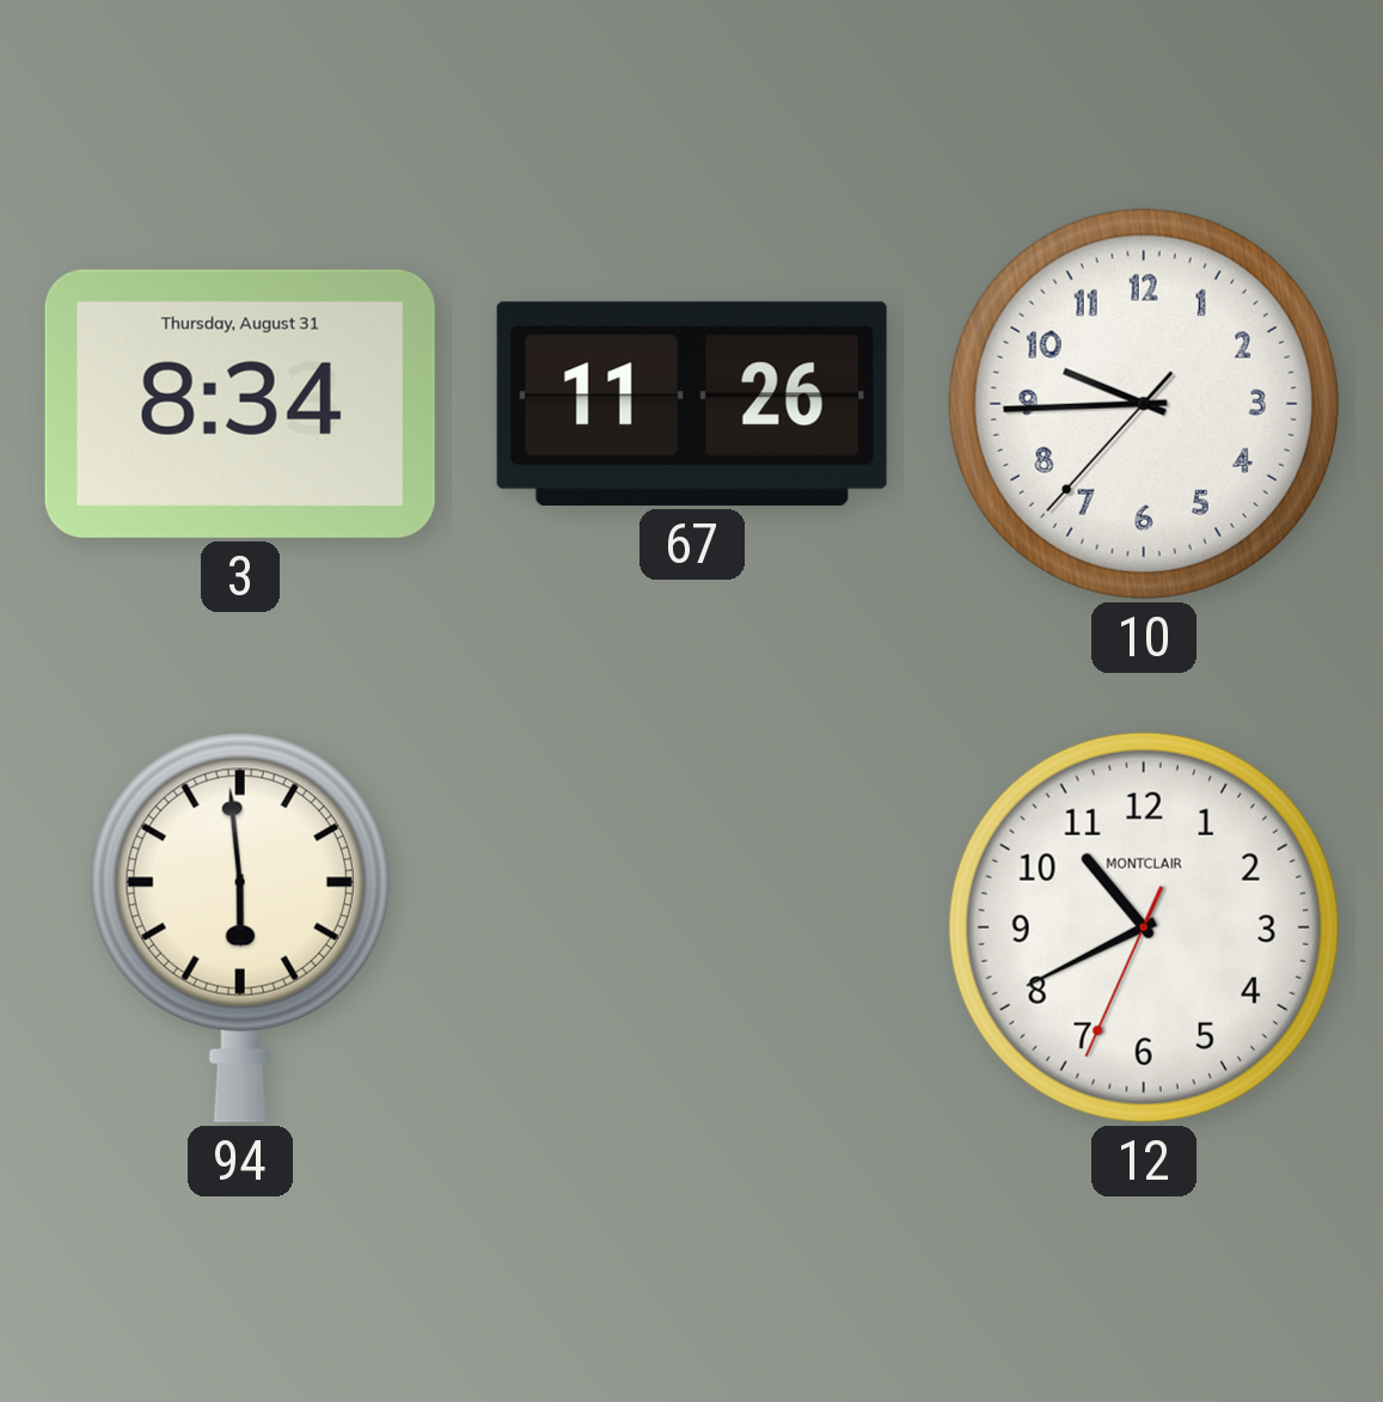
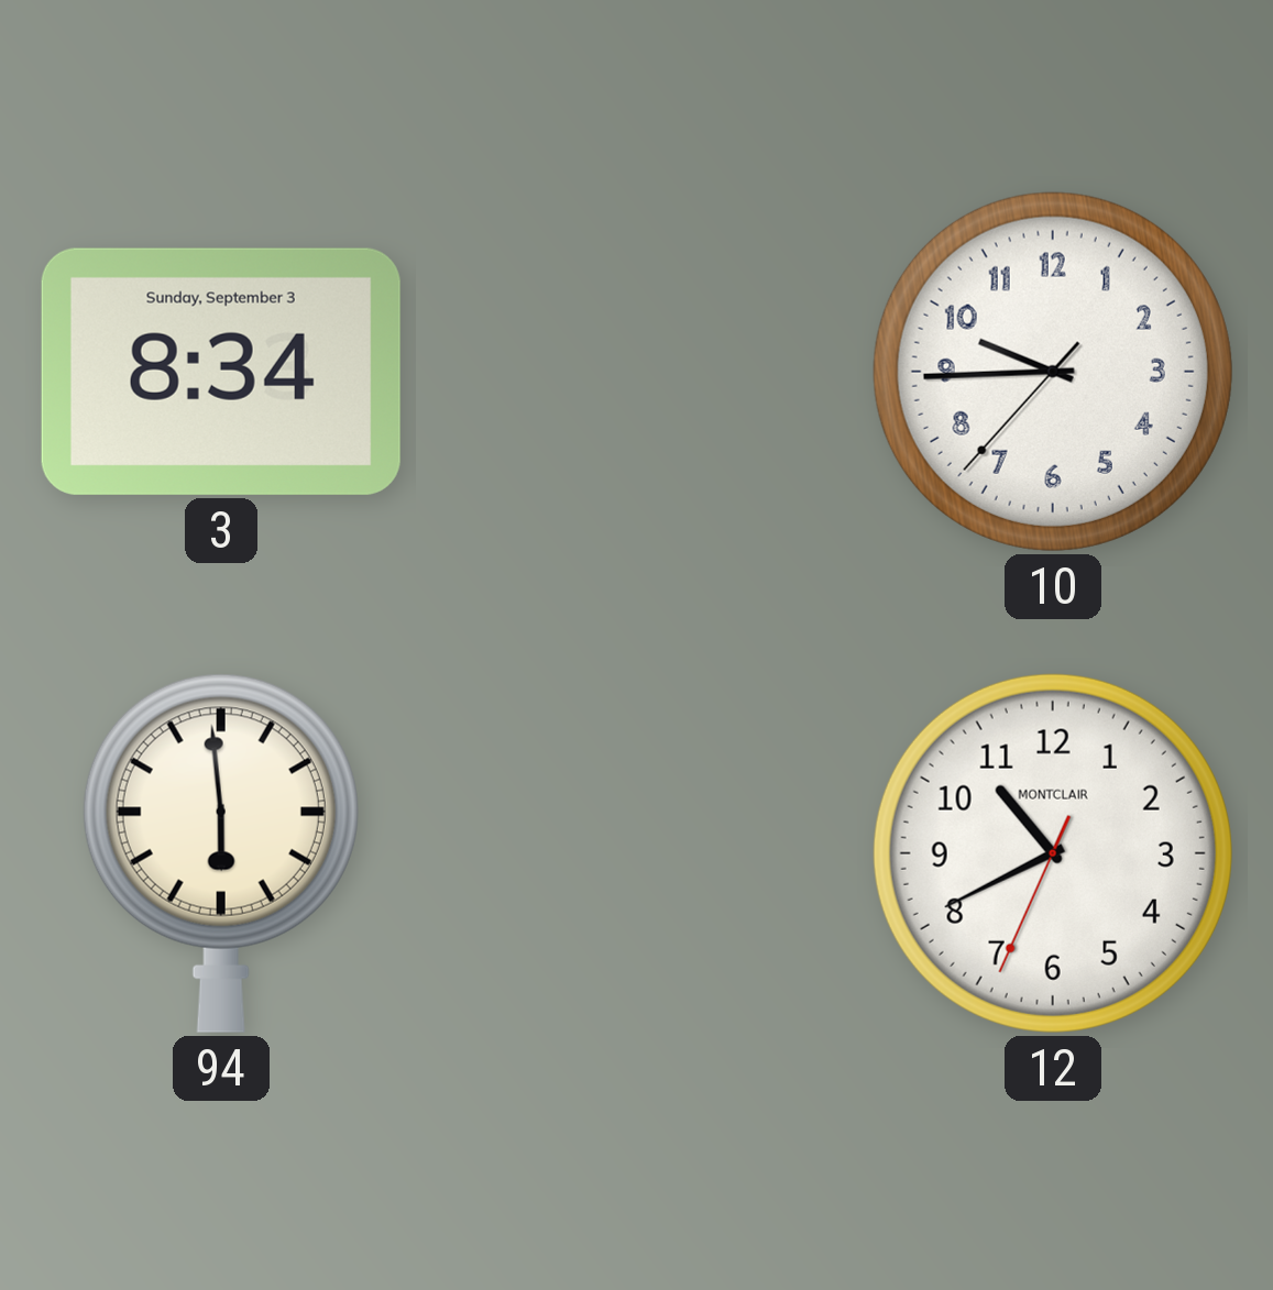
3 date: Thursday, August 31 -> Sunday, September 3
67: 11:26 -> none
